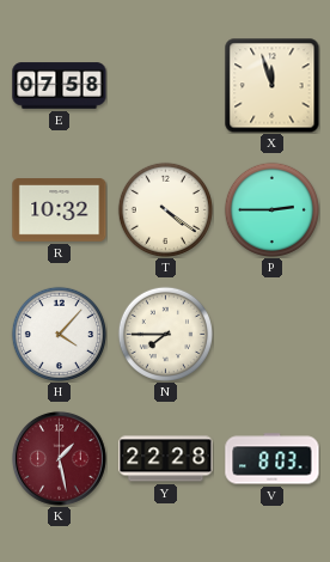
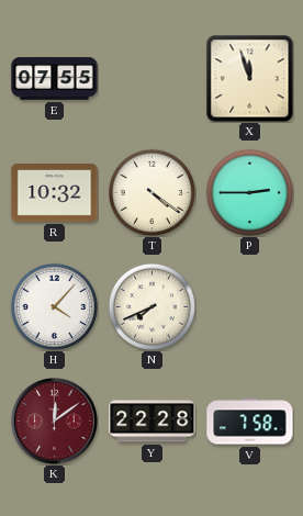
E: 07:58 -> 07:55
N: 7:45 -> 7:41
K: 1:28 -> 12:09
V: 8:03 -> 7:58
